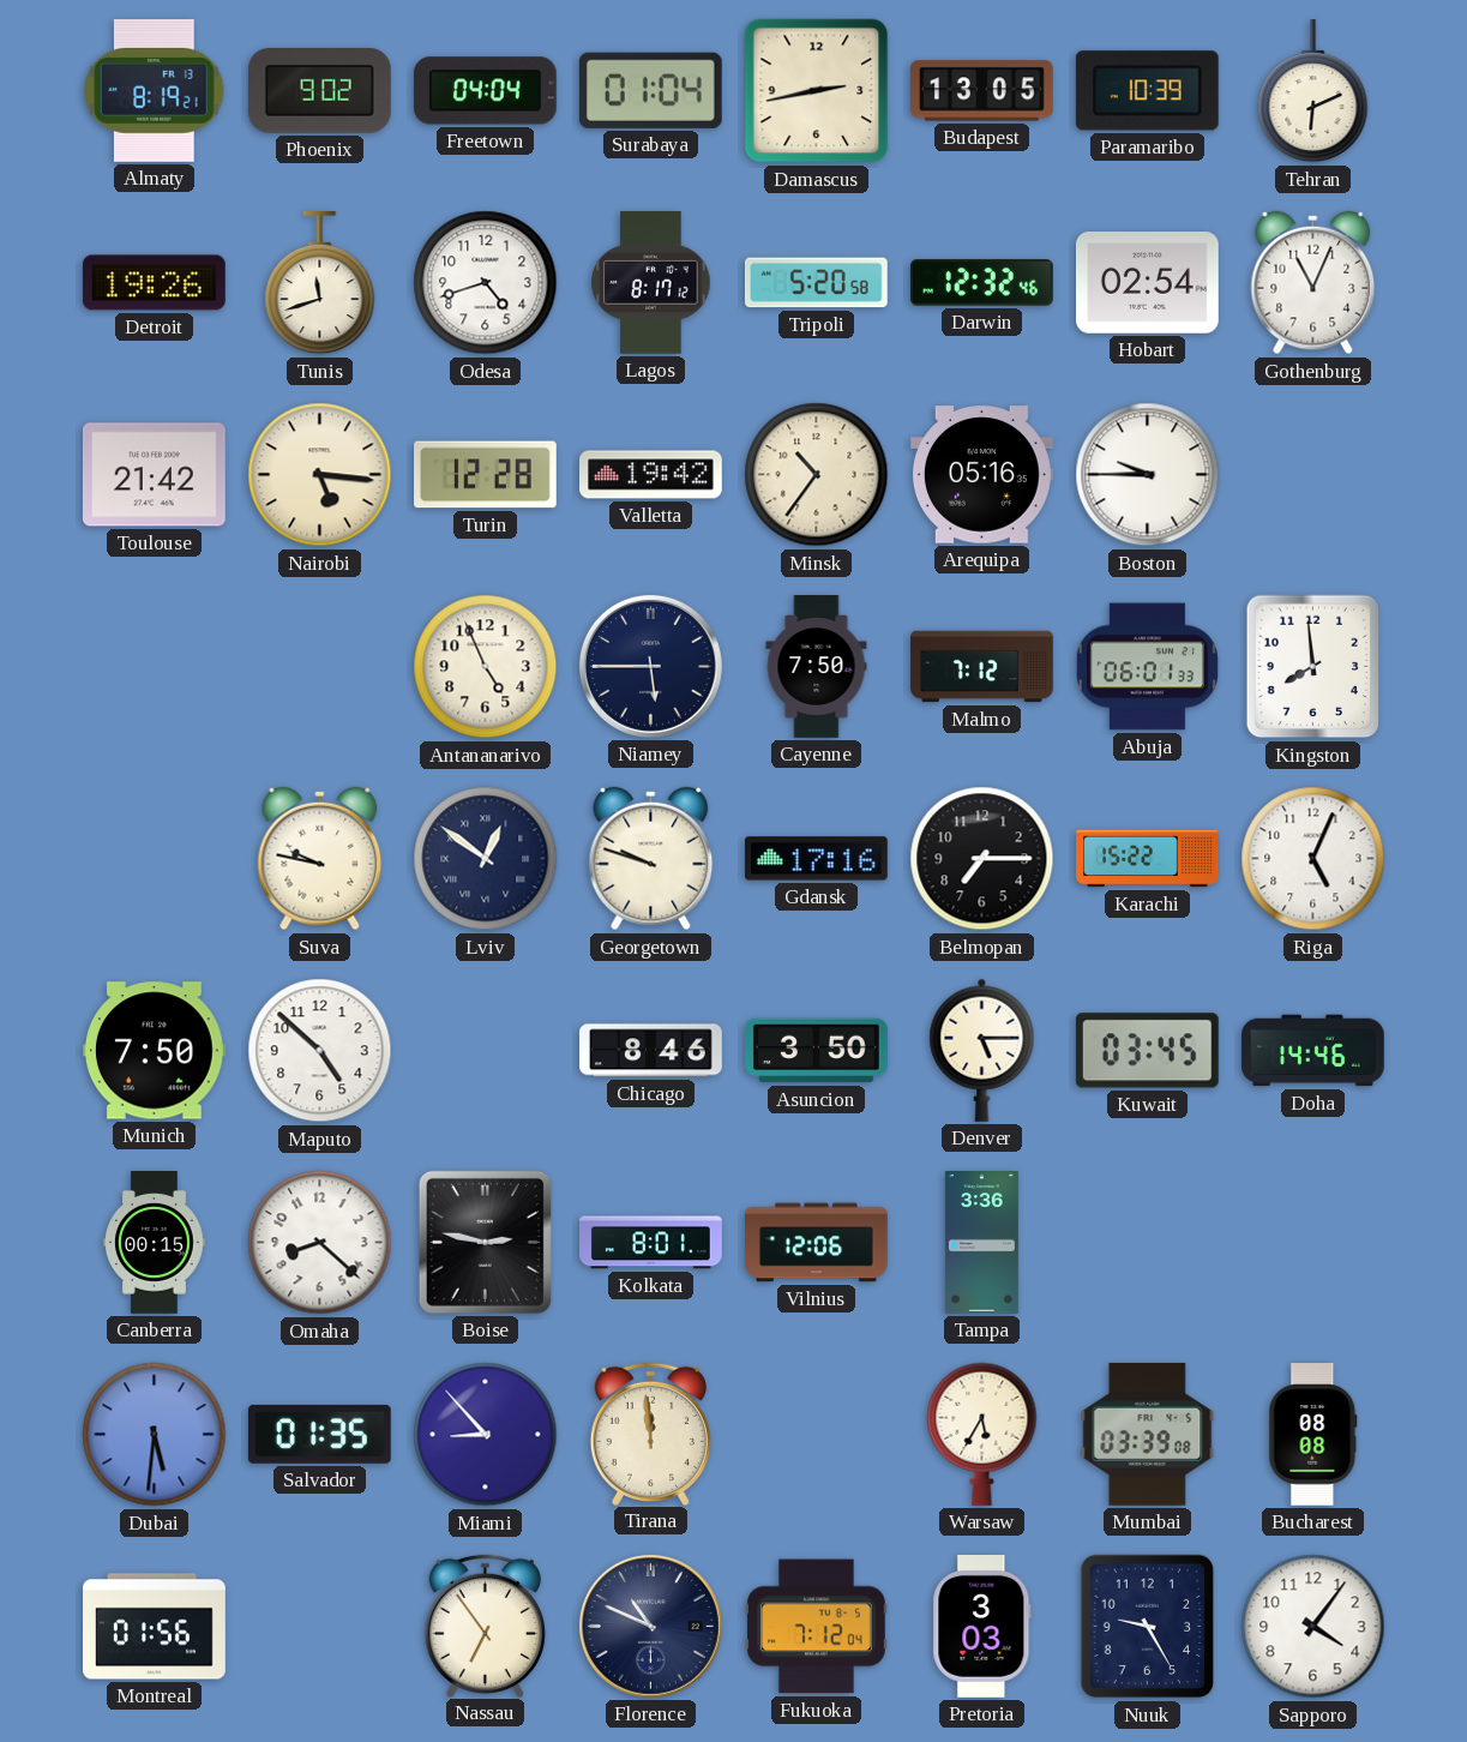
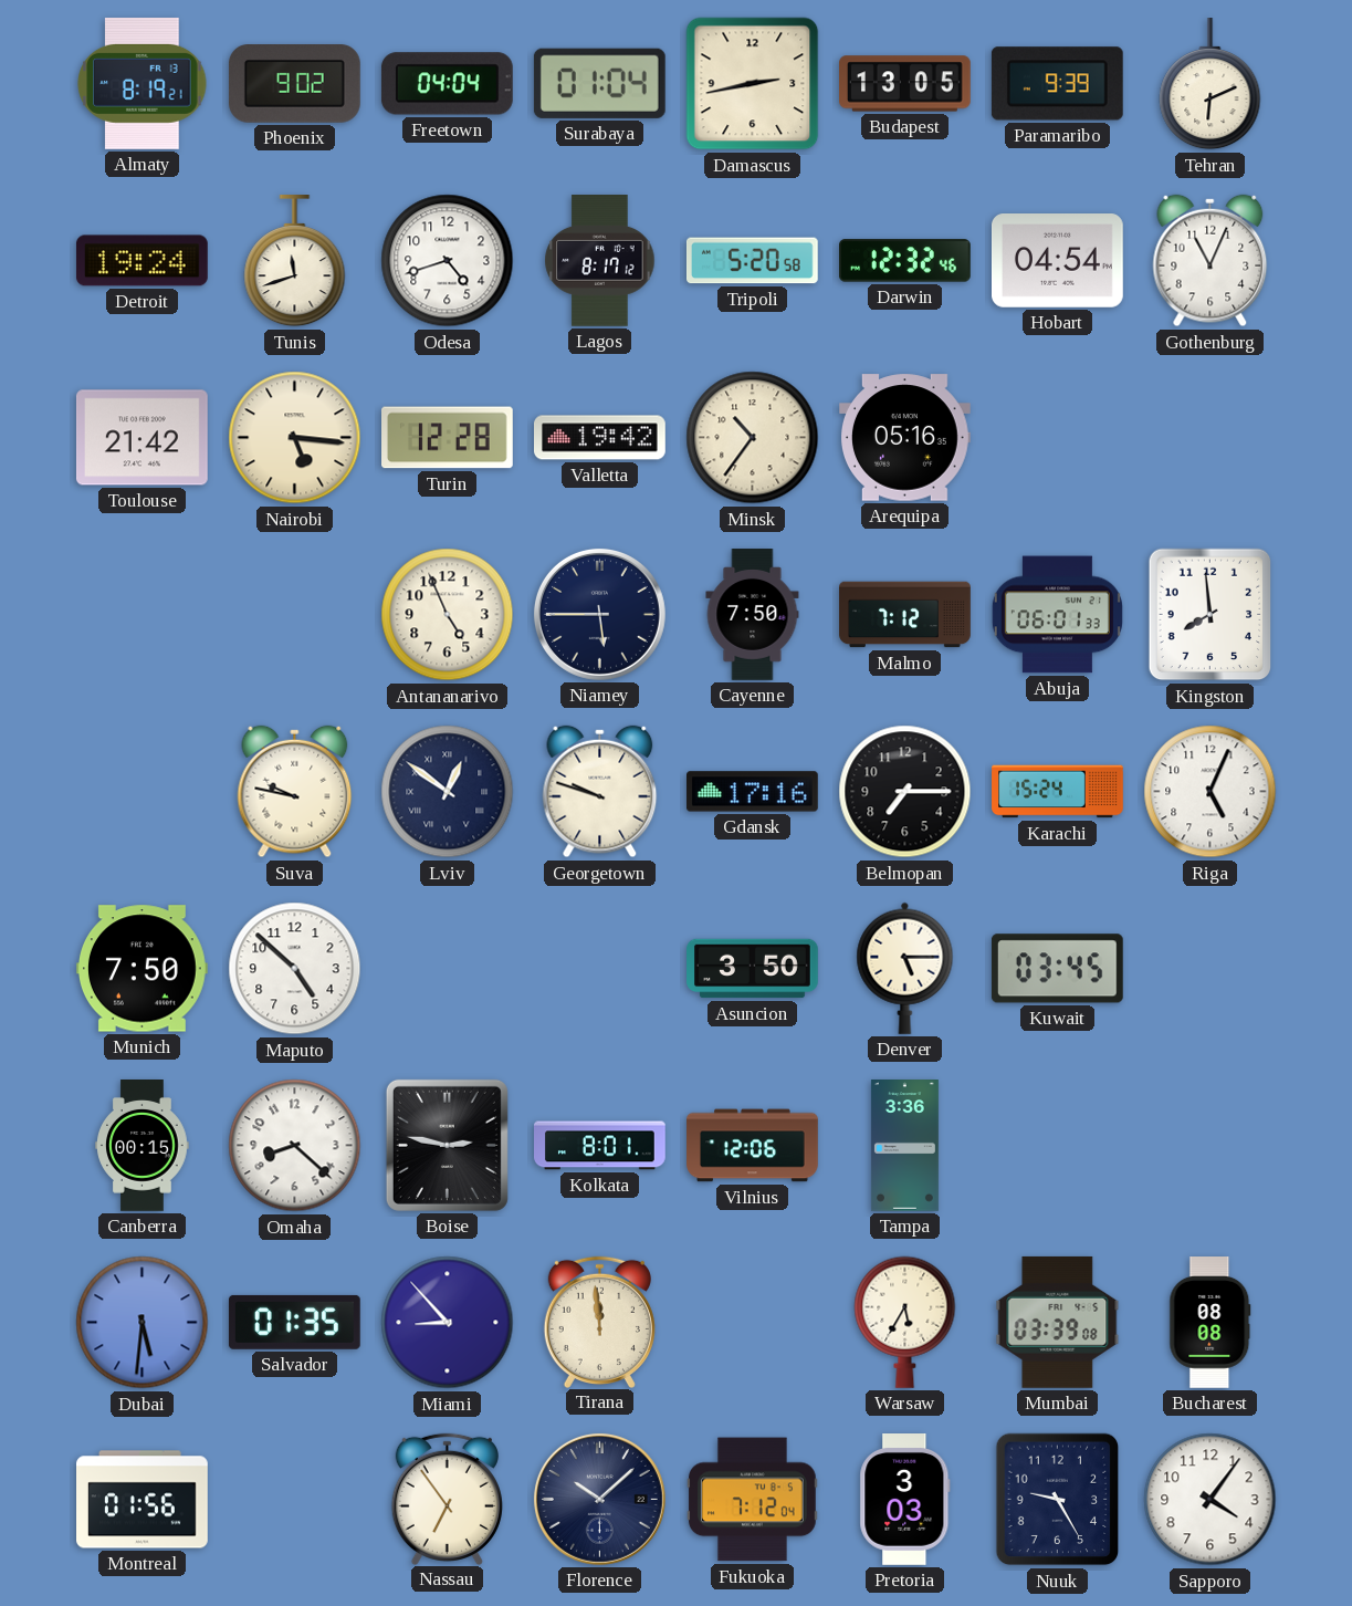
Paramaribo: 10:39 -> 9:39
Detroit: 19:26 -> 19:24
Hobart: 02:54 -> 04:54
Boston: 9:45 -> none
Karachi: 15:22 -> 15:24
Chicago: 8:46 -> none
Doha: 14:46 -> none
Florence: 10:49 -> 10:08
